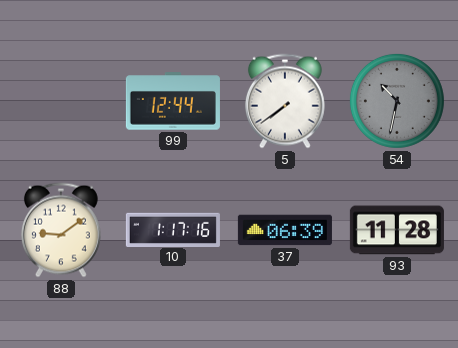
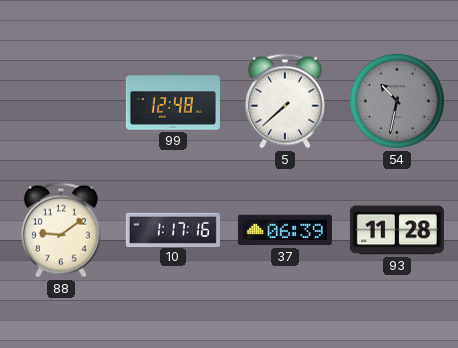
99: 12:44 -> 12:48
5: 7:39 -> 7:38
